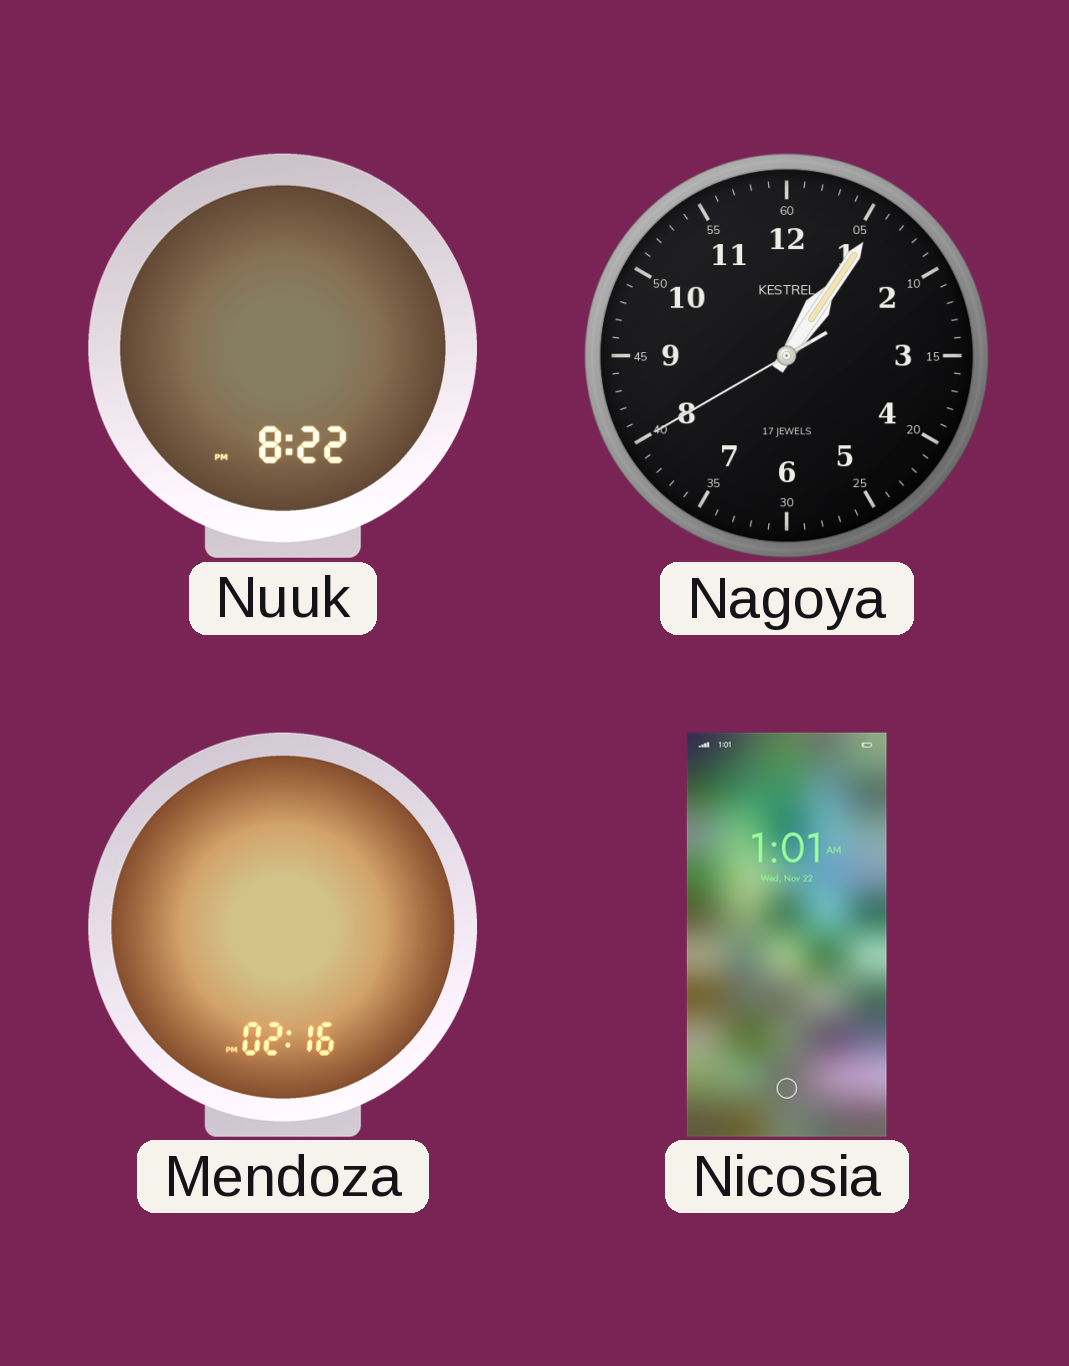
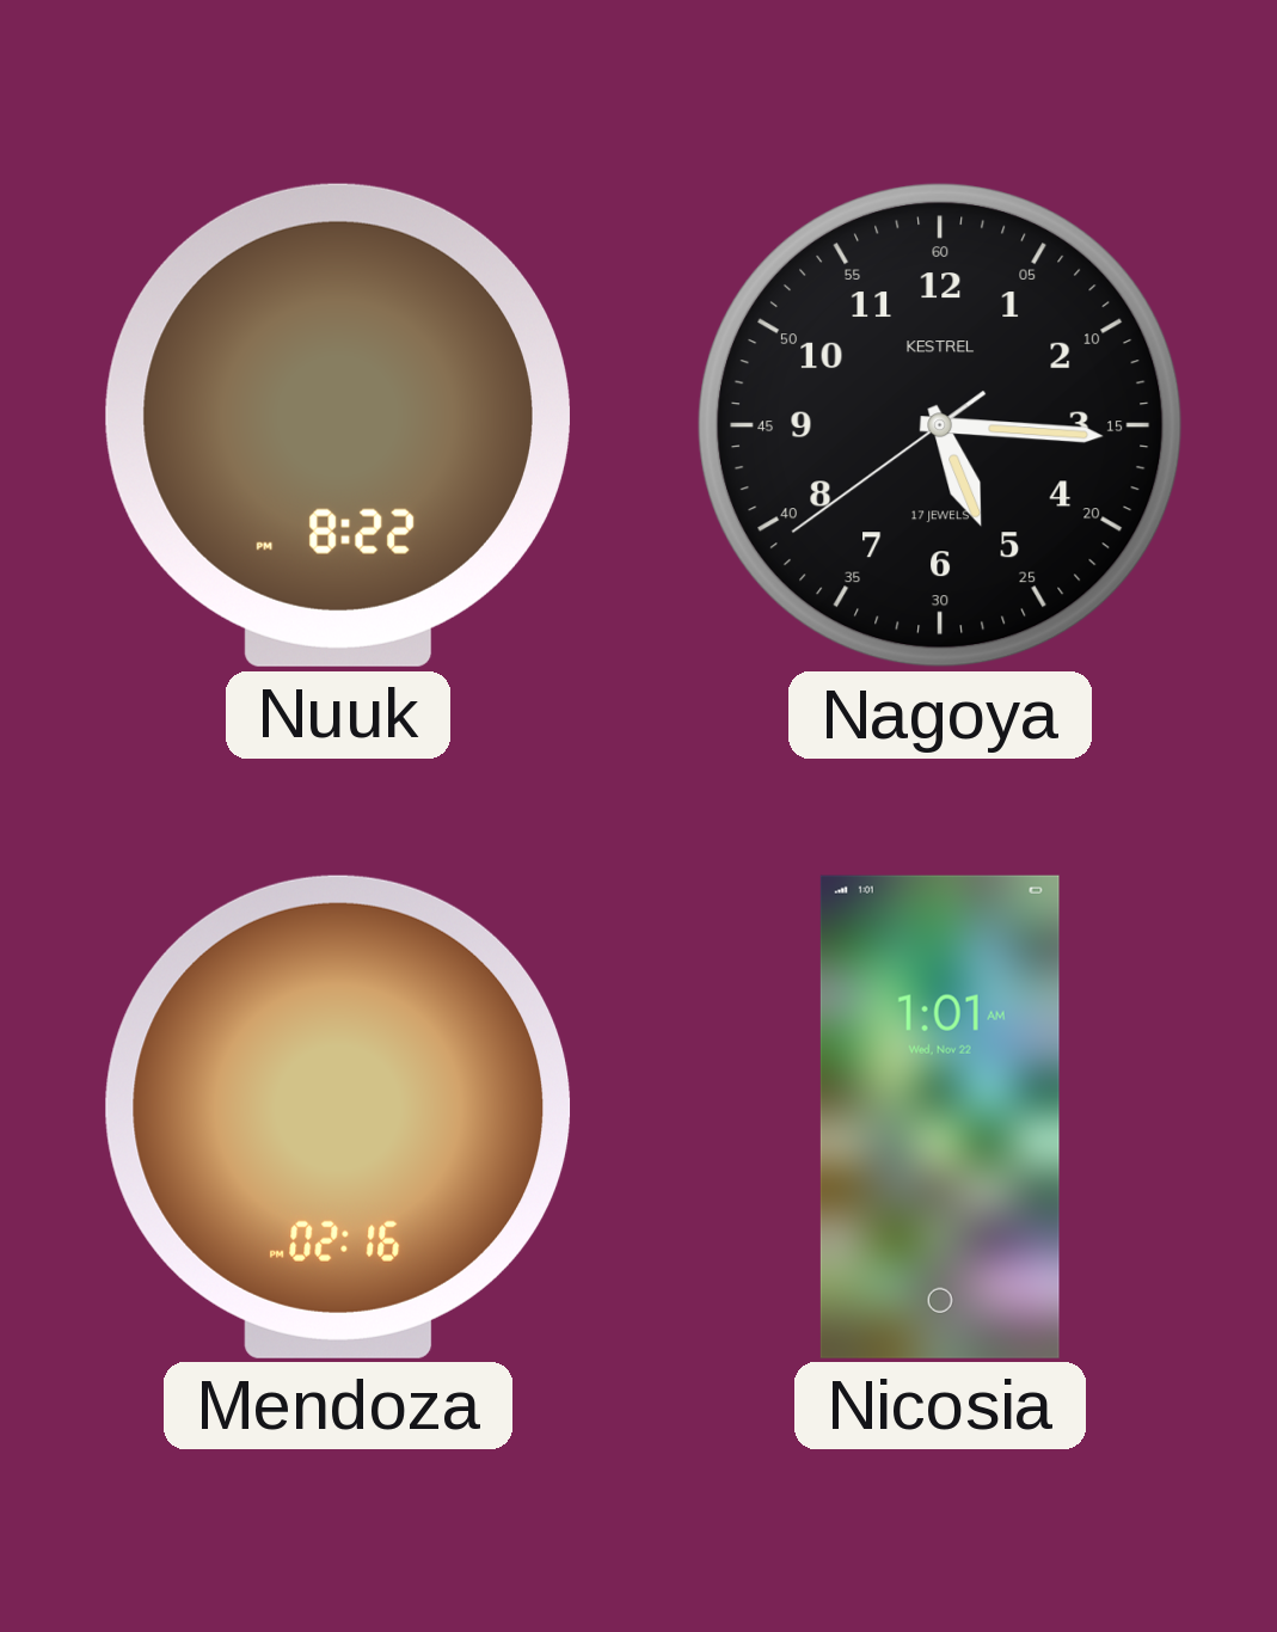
Nagoya: 1:05 -> 5:15
